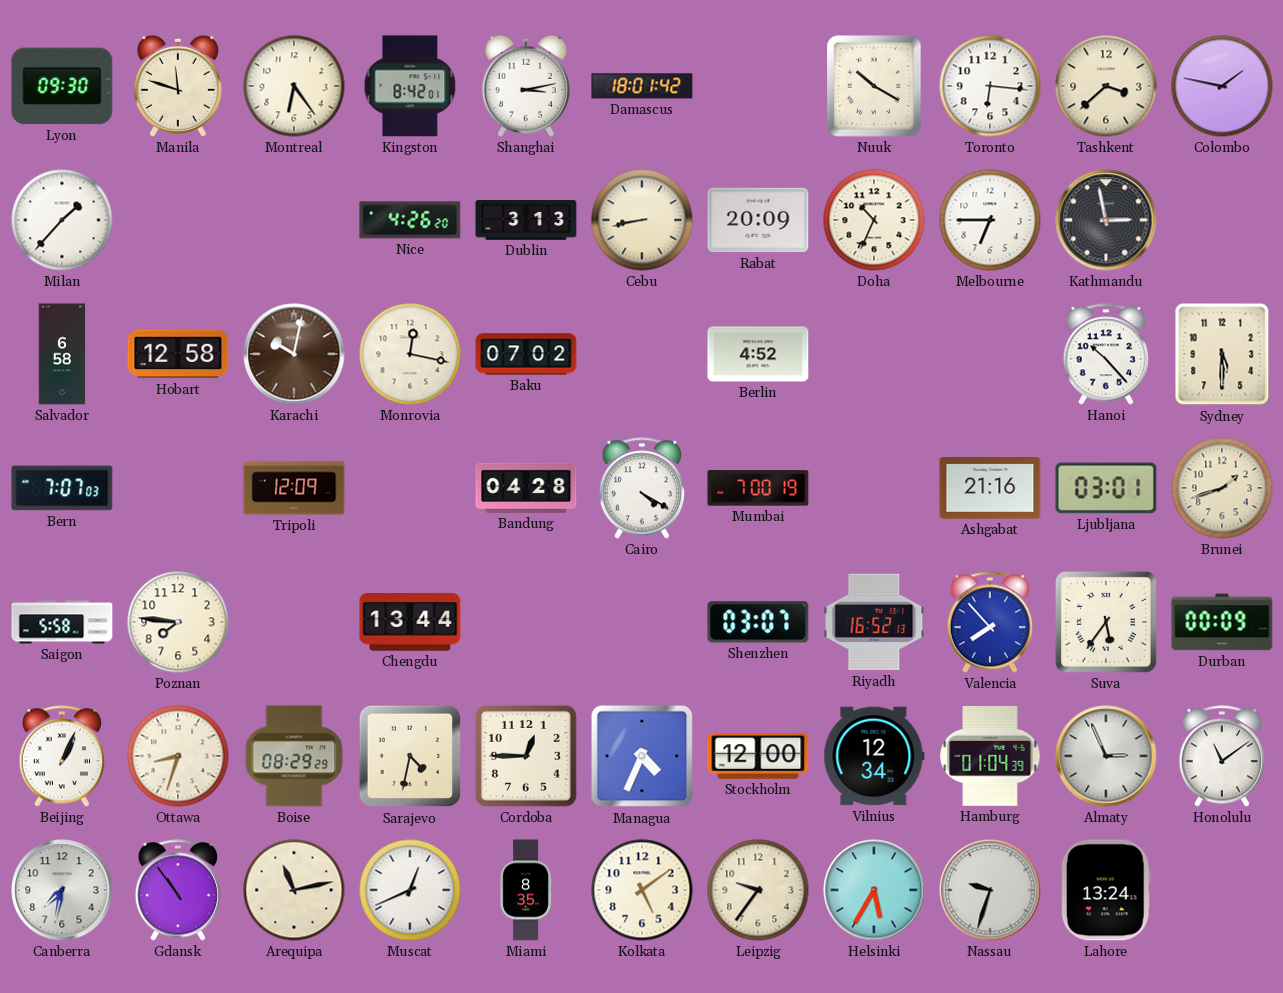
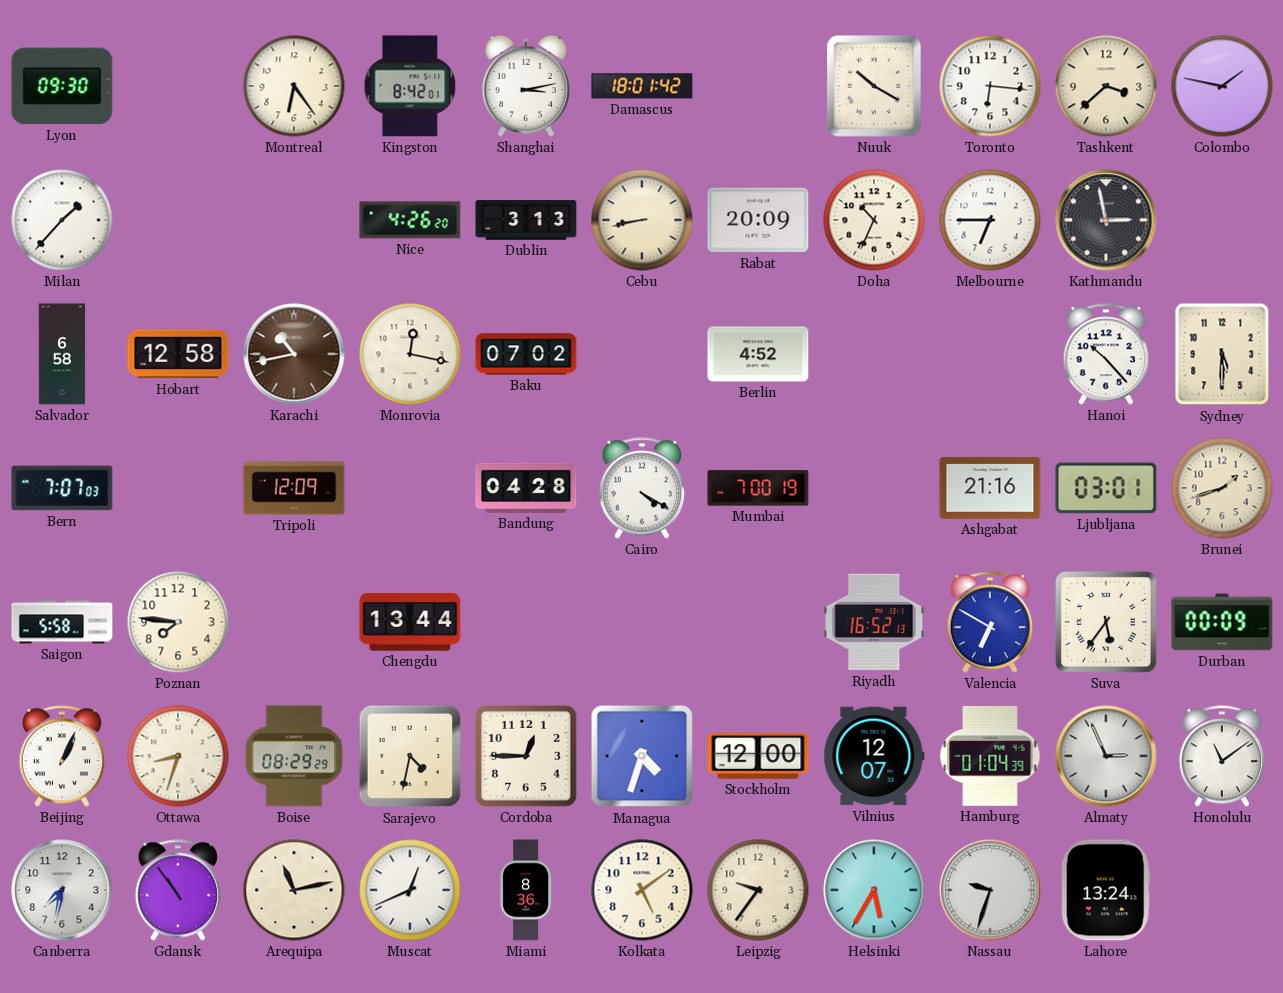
Manila: 11:48 -> none
Karachi: 10:02 -> 10:43
Shenzhen: 03:07 -> none
Valencia: 7:53 -> 6:50
Managua: 4:34 -> 4:33
Vilnius: 12:34 -> 12:07
Miami: 8:35 -> 8:36
